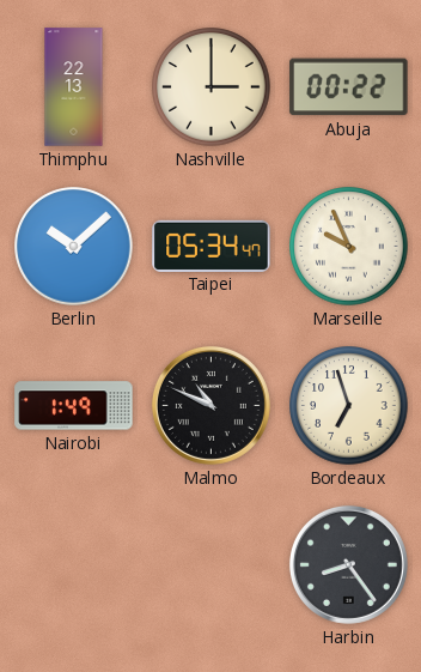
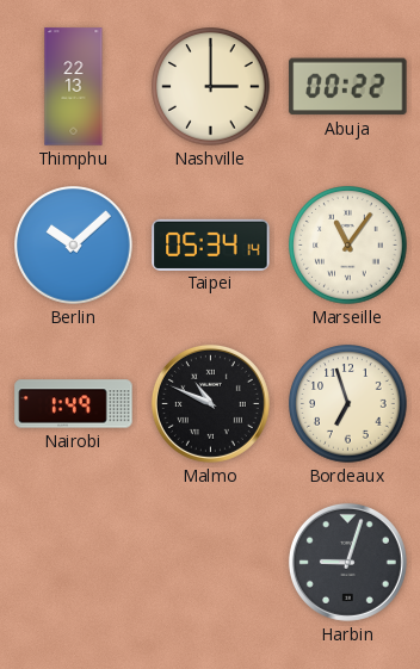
Taipei: 05:34:47 -> 05:34:14
Marseille: 9:56 -> 11:06
Harbin: 8:24 -> 9:03
